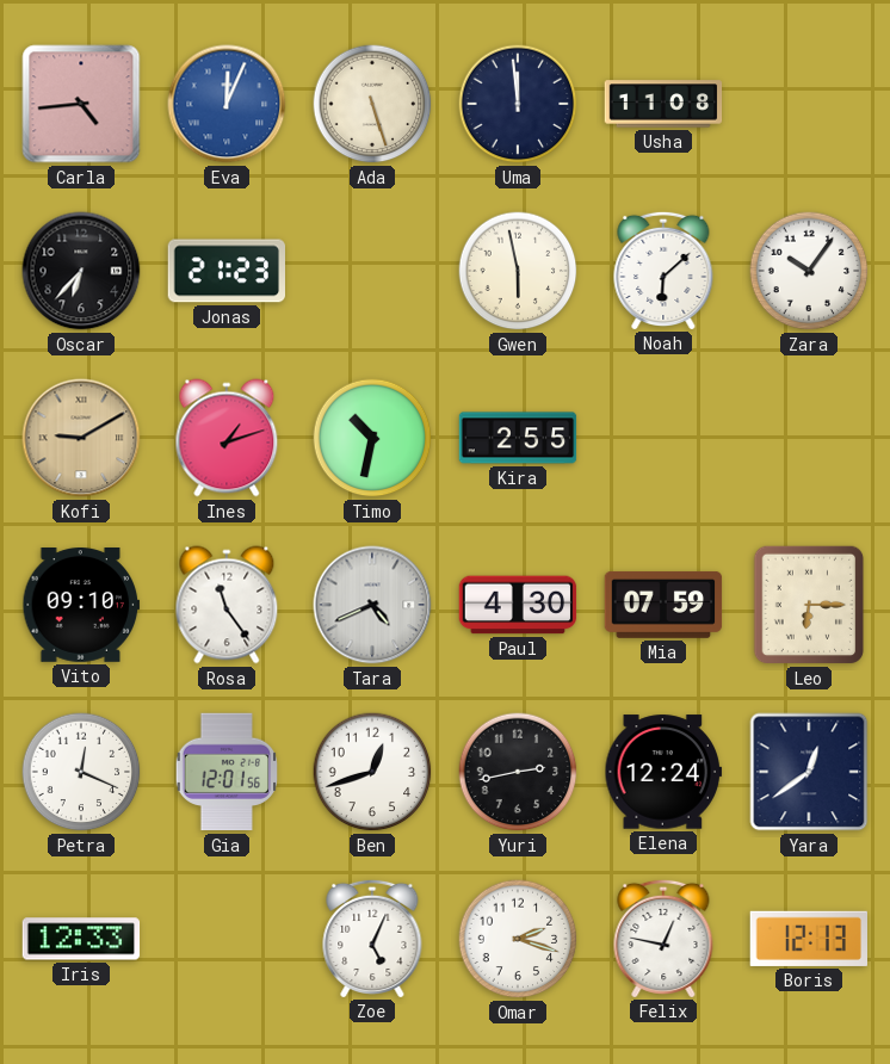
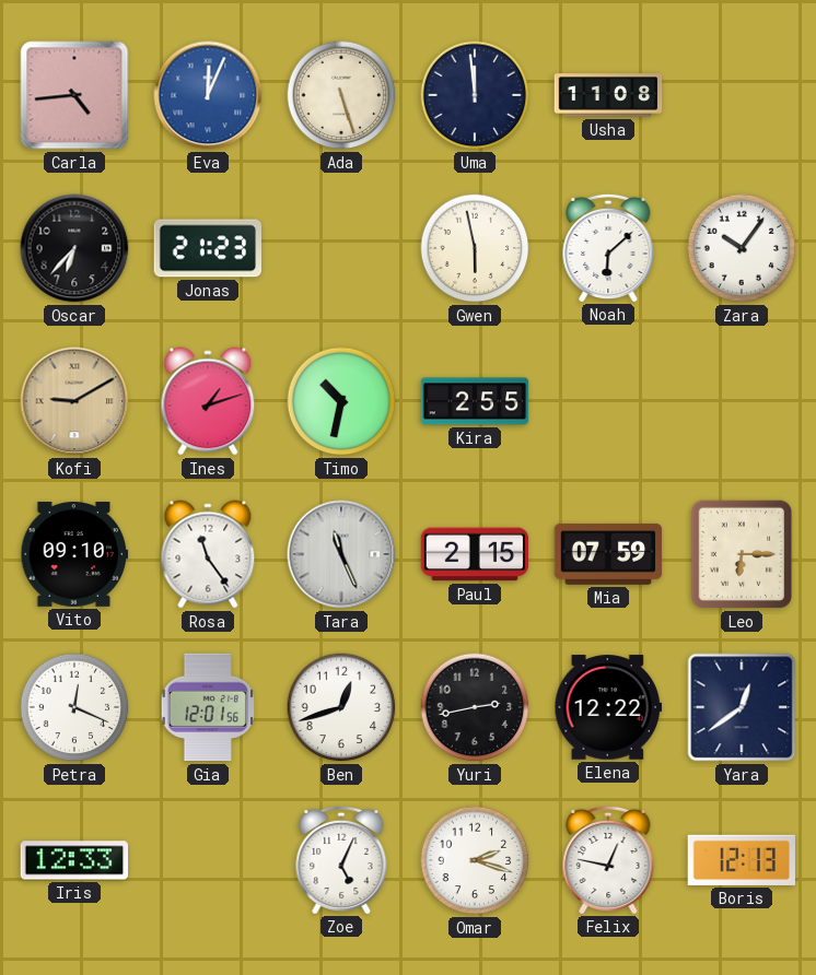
Tara: 4:41 -> 11:26
Paul: 4:30 -> 2:15
Elena: 12:24 -> 12:22
